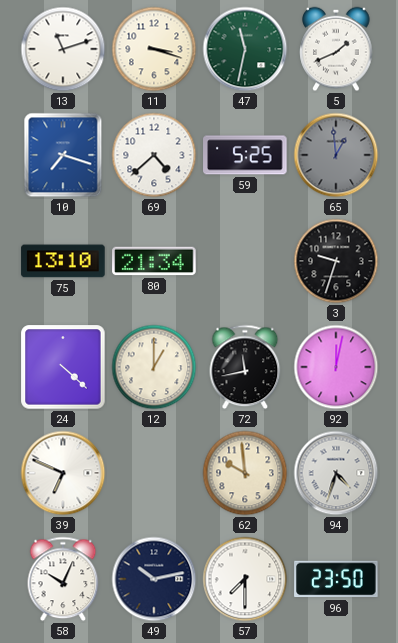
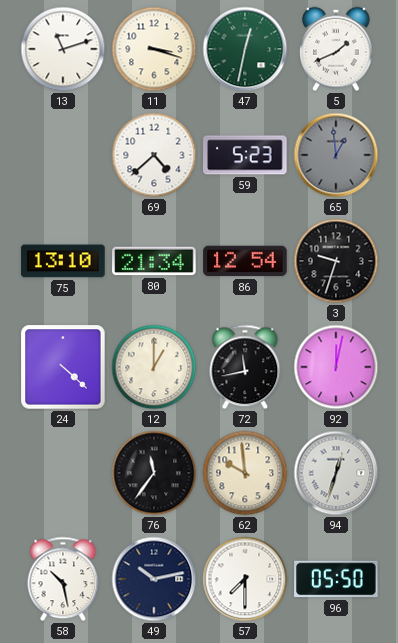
47: 11:32 -> 12:32
10: 7:18 -> none
59: 5:25 -> 5:23
86: none -> 12:54
39: 6:49 -> none
76: none -> 11:36
94: 4:33 -> 12:33
58: 10:04 -> 10:28
96: 23:50 -> 05:50
